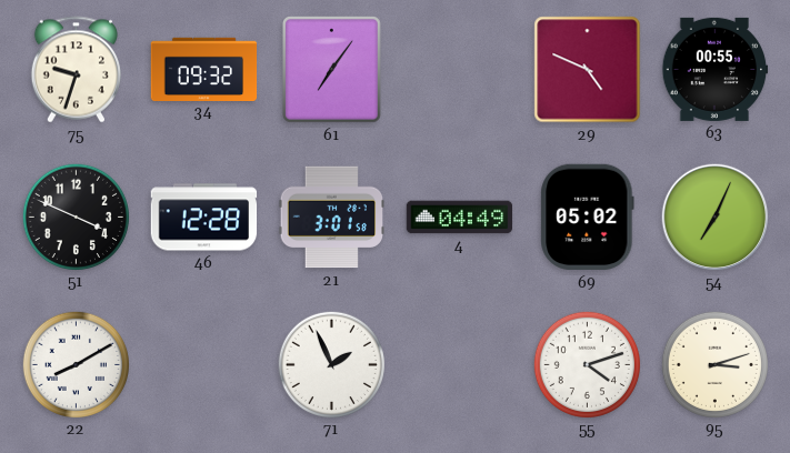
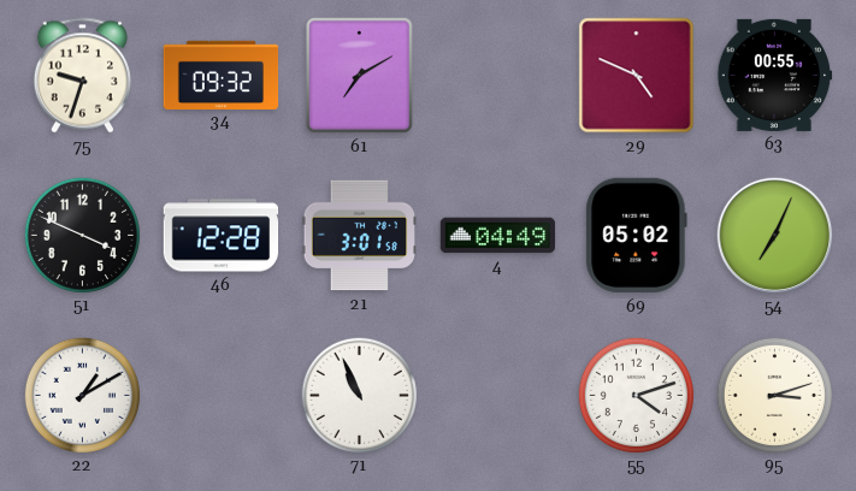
61: 7:06 -> 7:10
22: 8:10 -> 1:10
71: 1:56 -> 10:56
